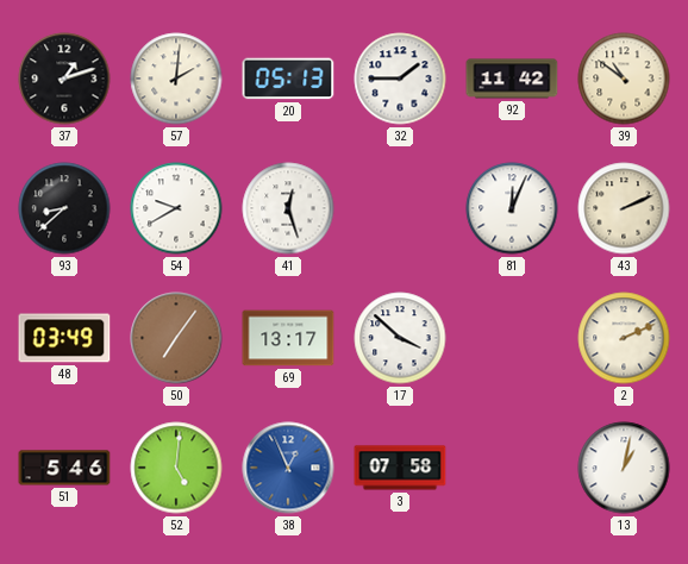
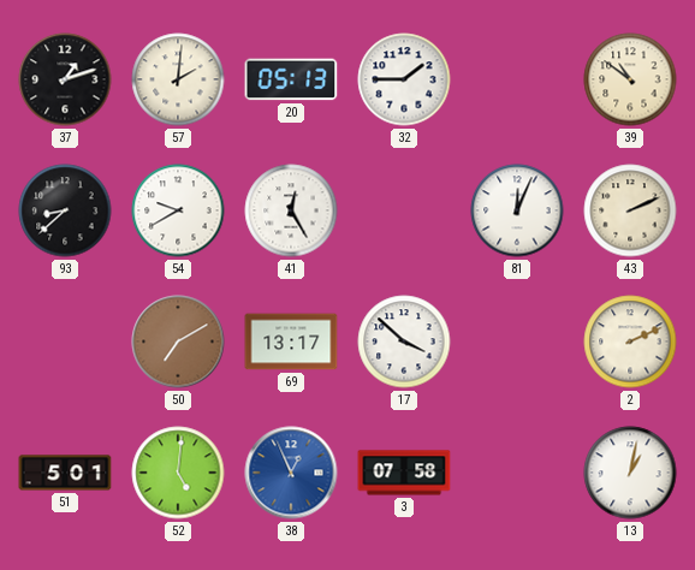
92: 11:42 -> none
41: 12:27 -> 12:25
48: 03:49 -> none
50: 7:06 -> 7:10
51: 5:46 -> 5:01
